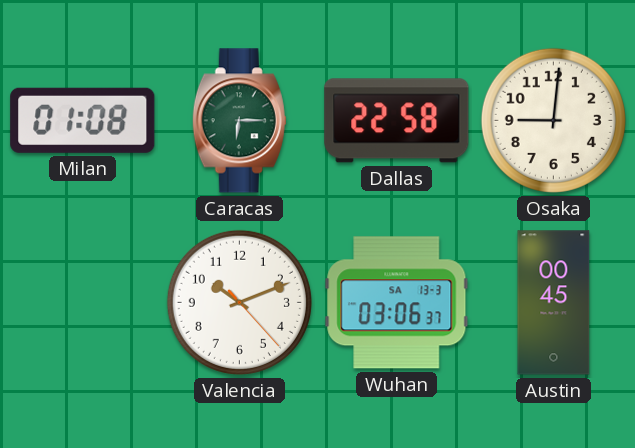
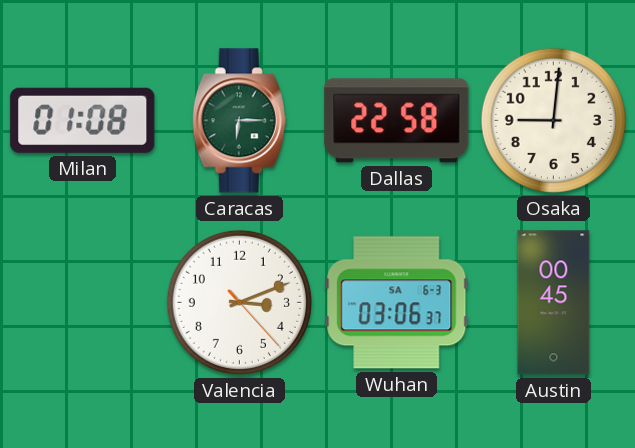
Valencia: 10:11 -> 3:11
Wuhan date: SA 13-3 -> SA 6-3
